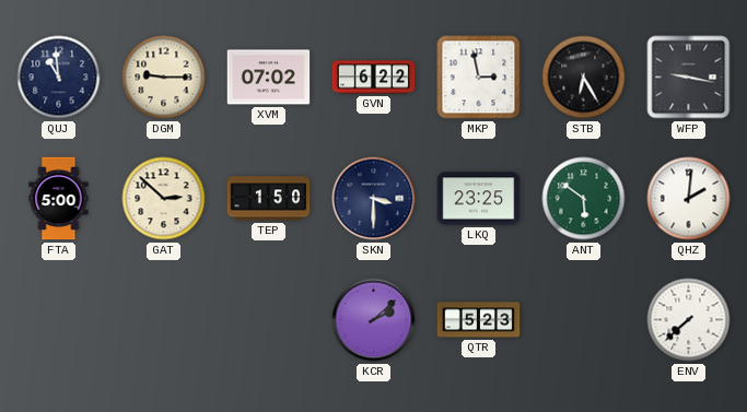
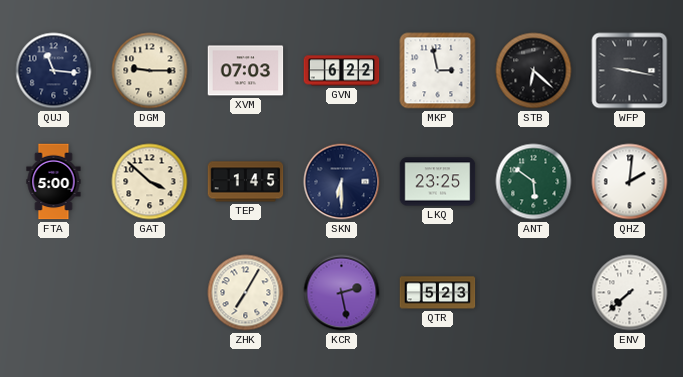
QUJ: 10:59 -> 11:16
XVM: 07:02 -> 07:03
STB: 6:25 -> 6:22
GAT: 2:52 -> 3:52
TEP: 1:50 -> 1:45
SKN: 3:30 -> 6:30
ZHK: none -> 7:05
KCR: 2:08 -> 2:28
